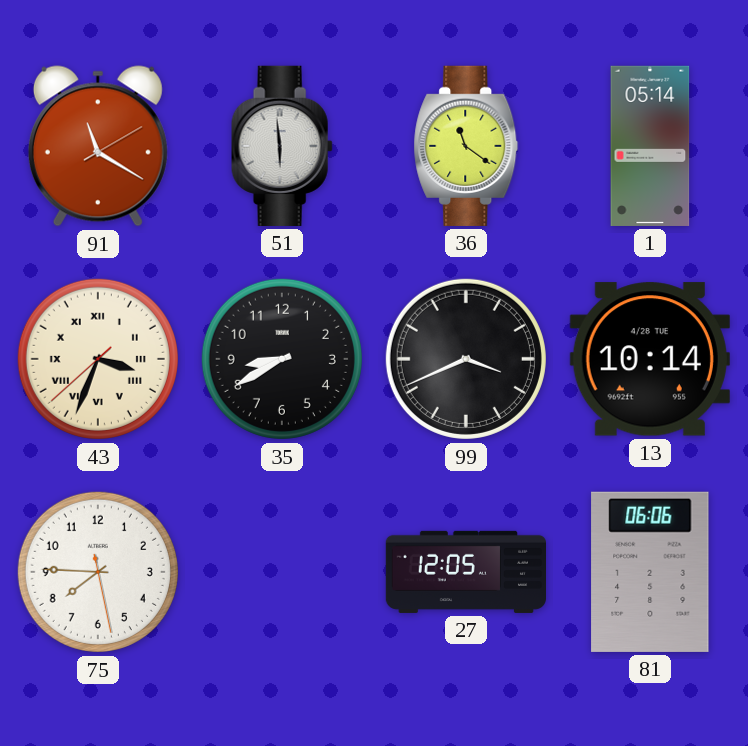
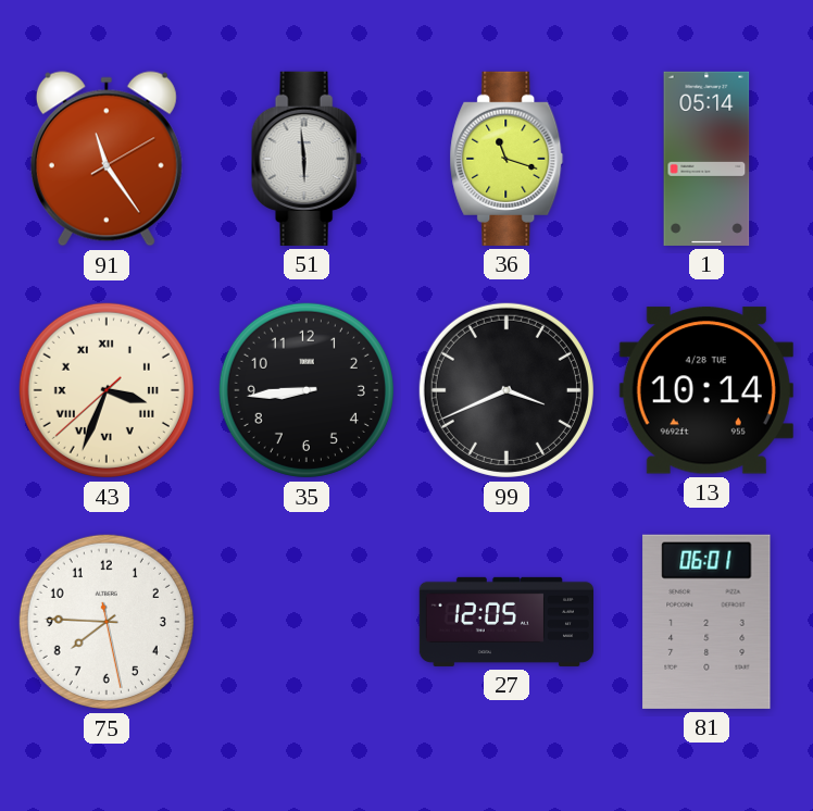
91: 11:20 -> 11:24
36: 11:21 -> 11:18
35: 8:40 -> 8:44
81: 06:06 -> 06:01
